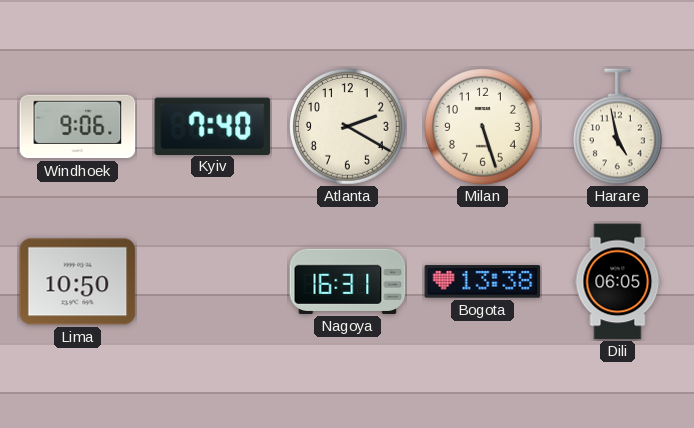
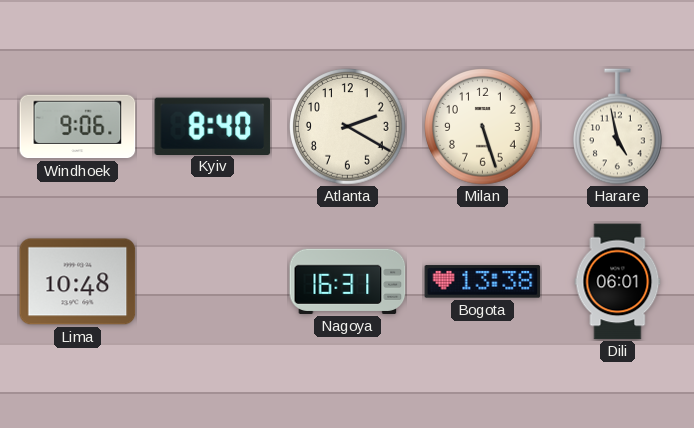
Kyiv: 7:40 -> 8:40
Lima: 10:50 -> 10:48
Dili: 06:05 -> 06:01
